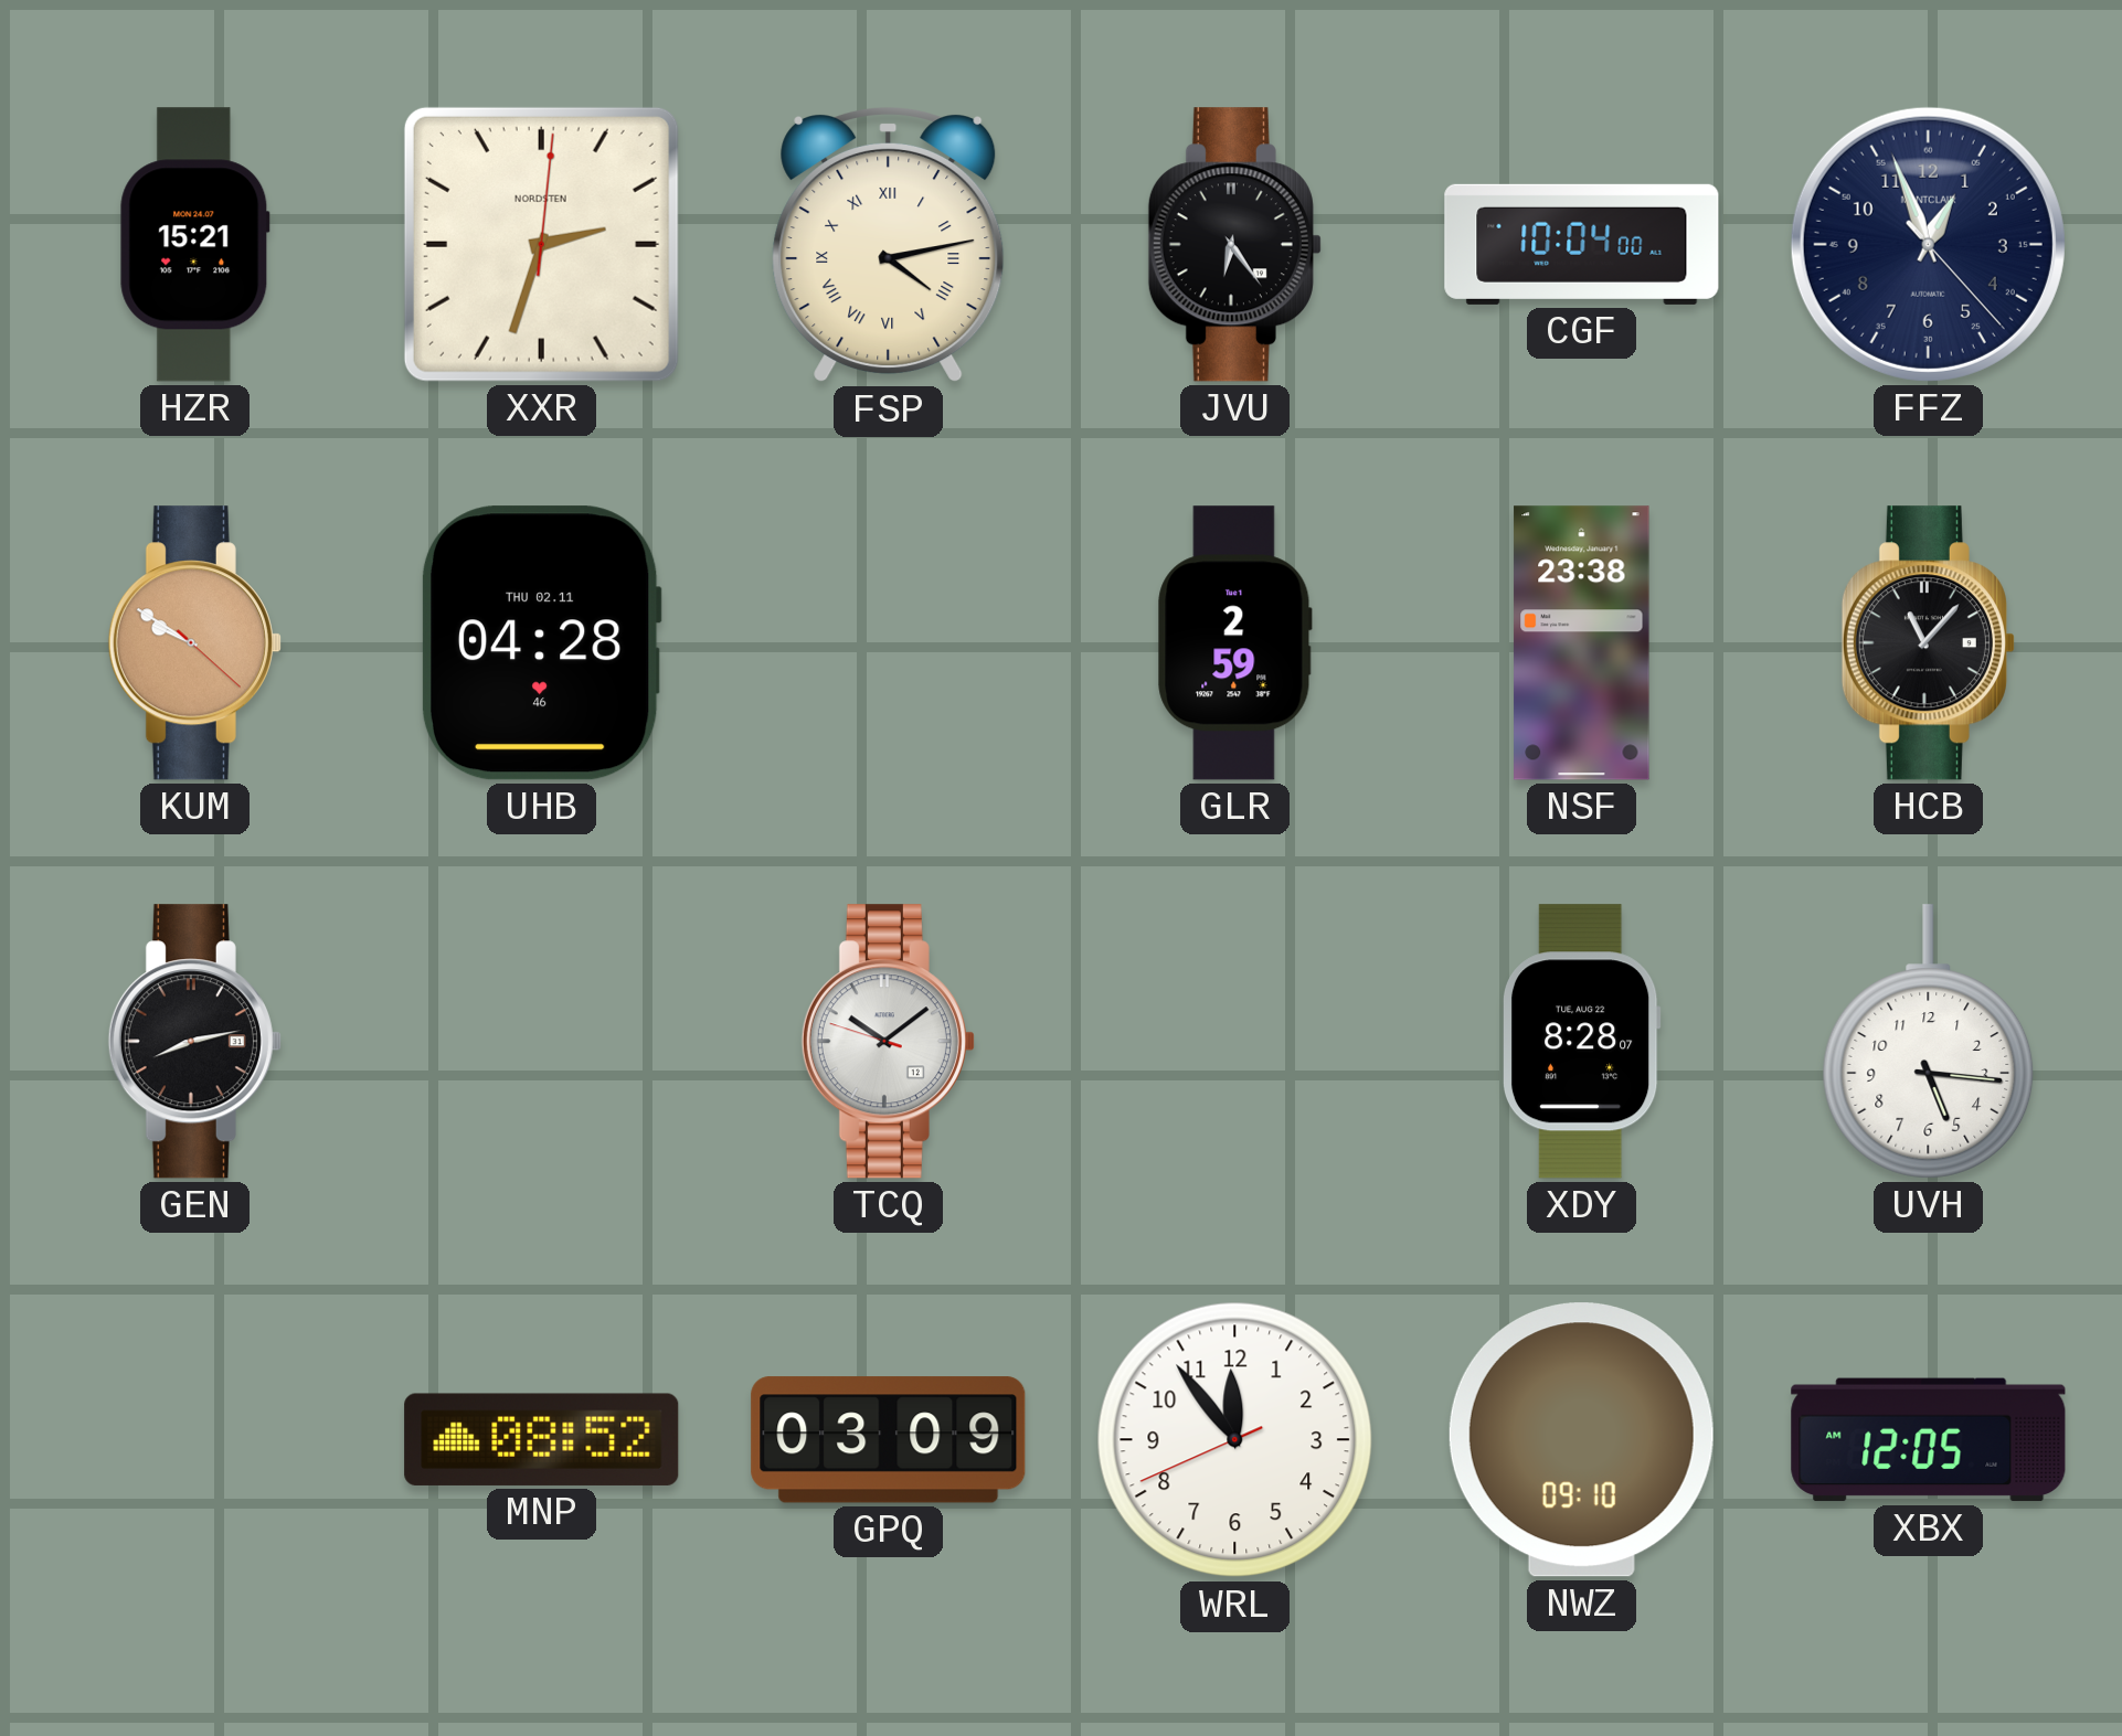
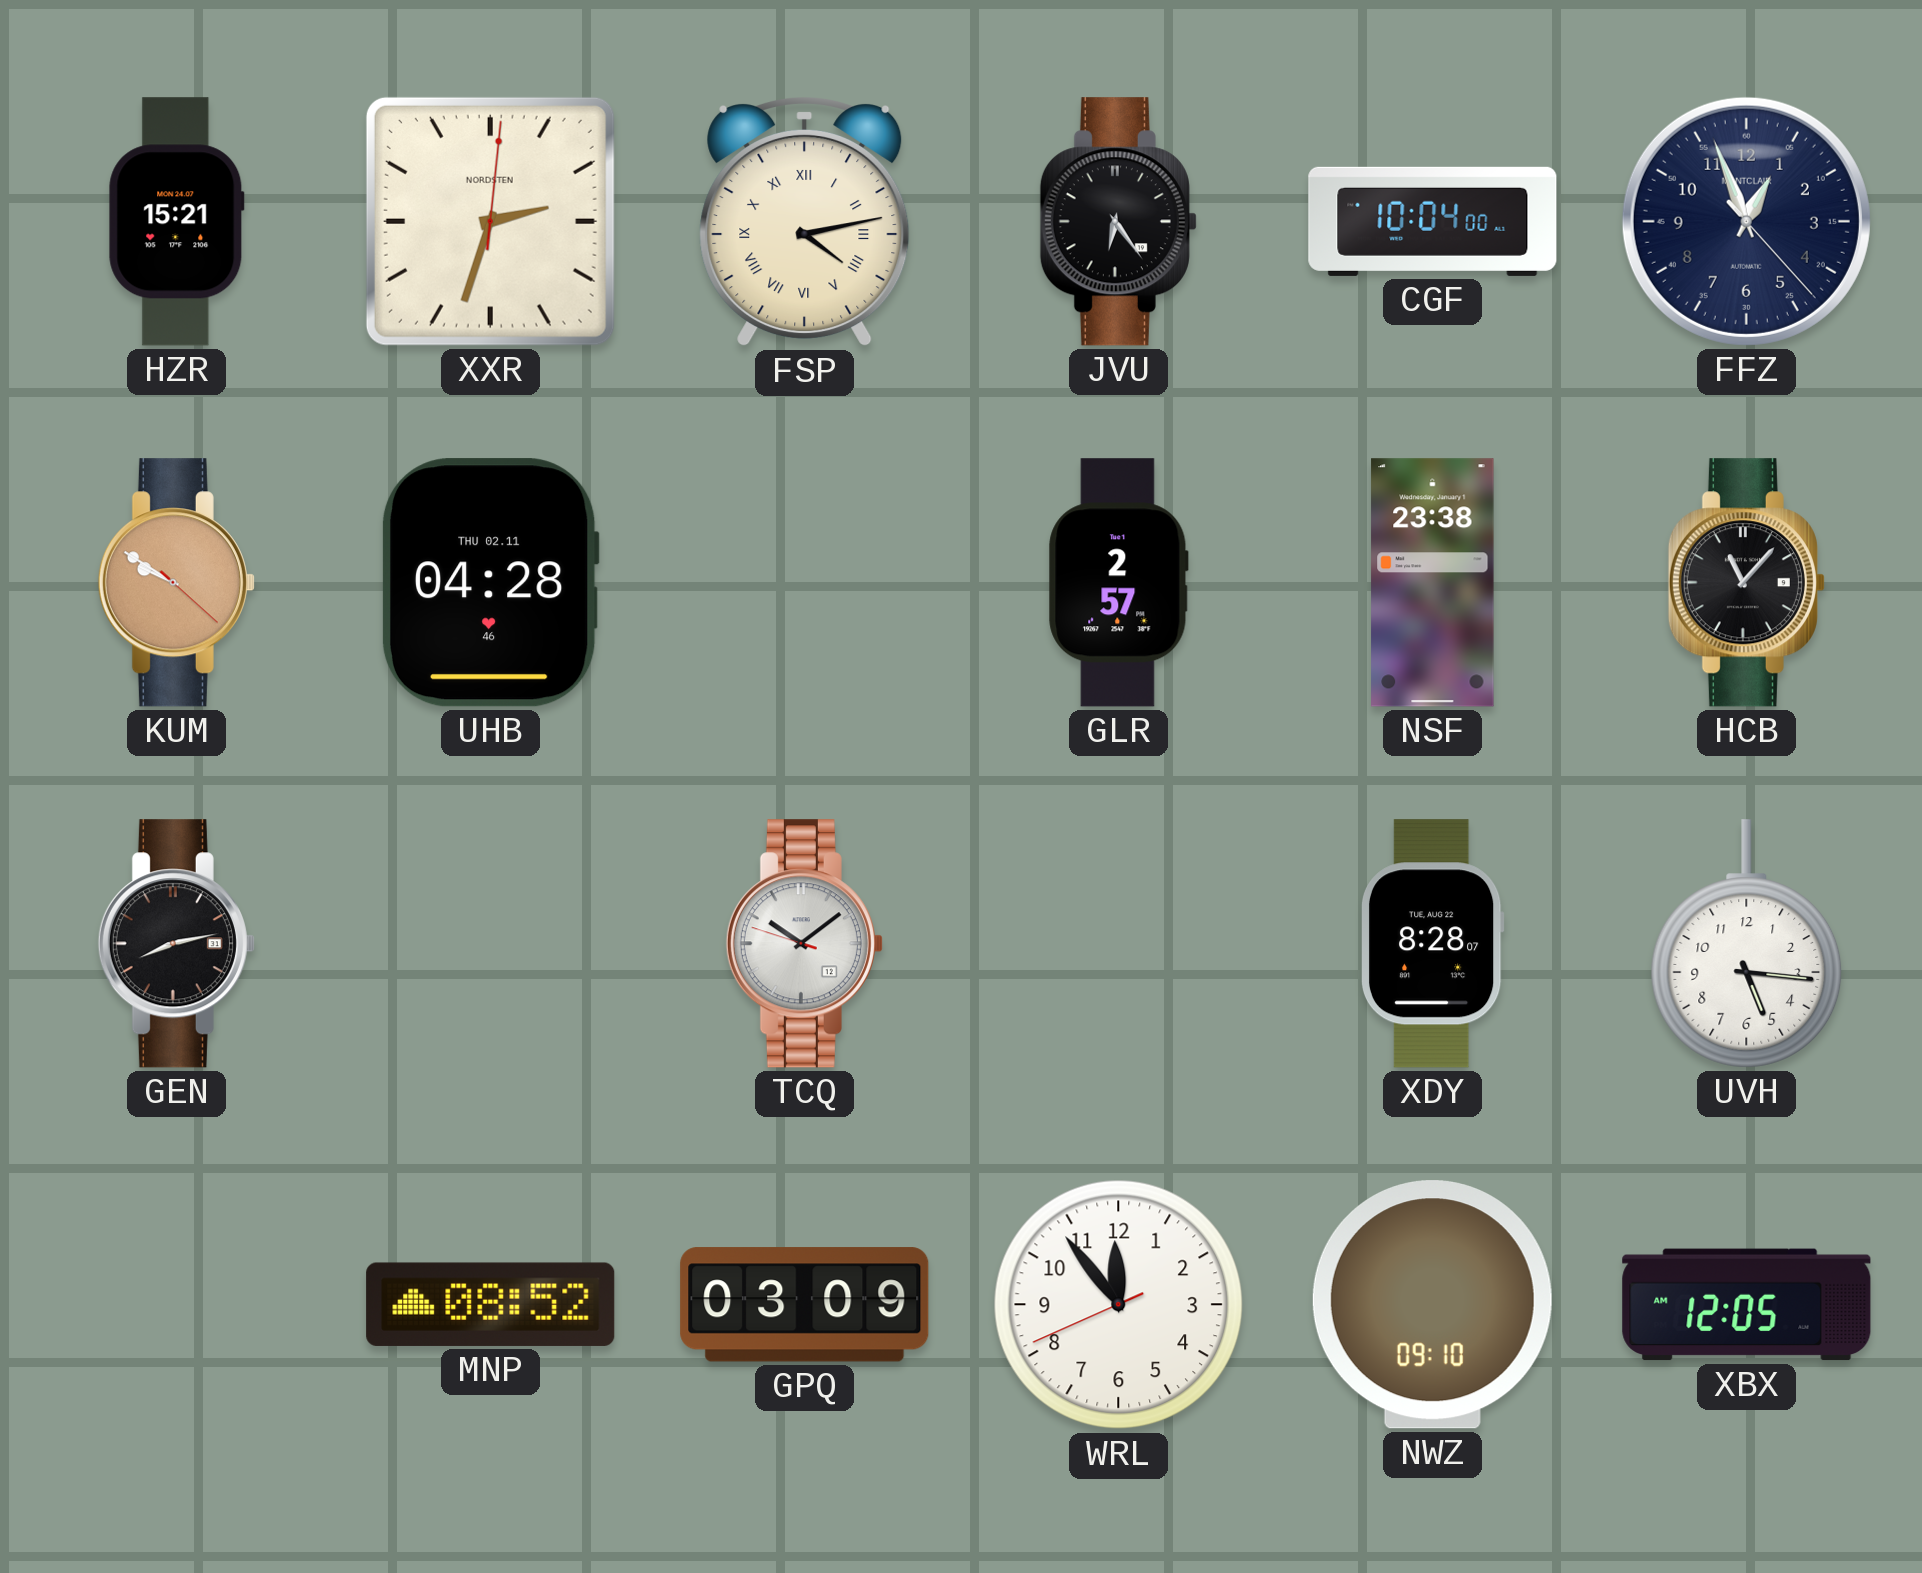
GLR: 2:59 -> 2:57
